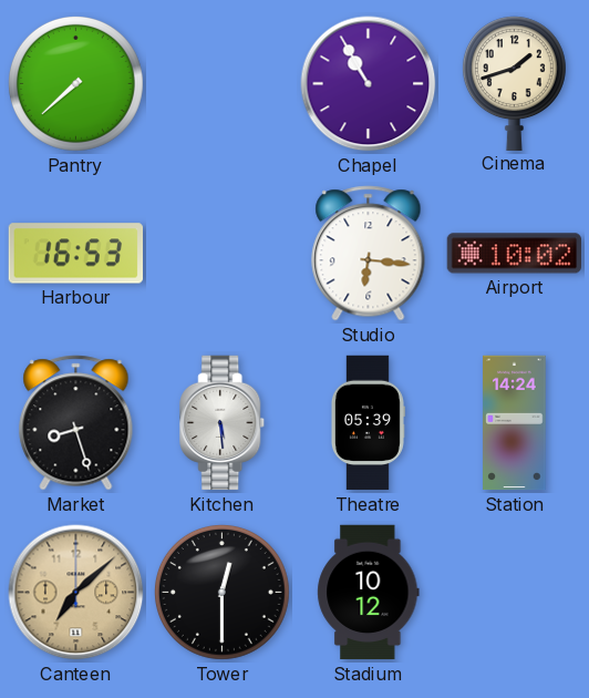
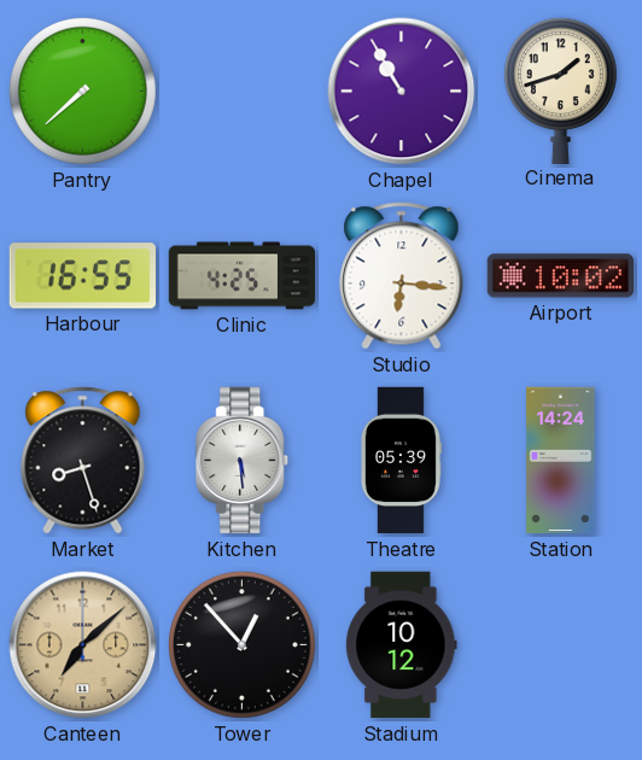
Harbour: 16:53 -> 16:55
Clinic: none -> 4:25
Tower: 12:30 -> 12:53
